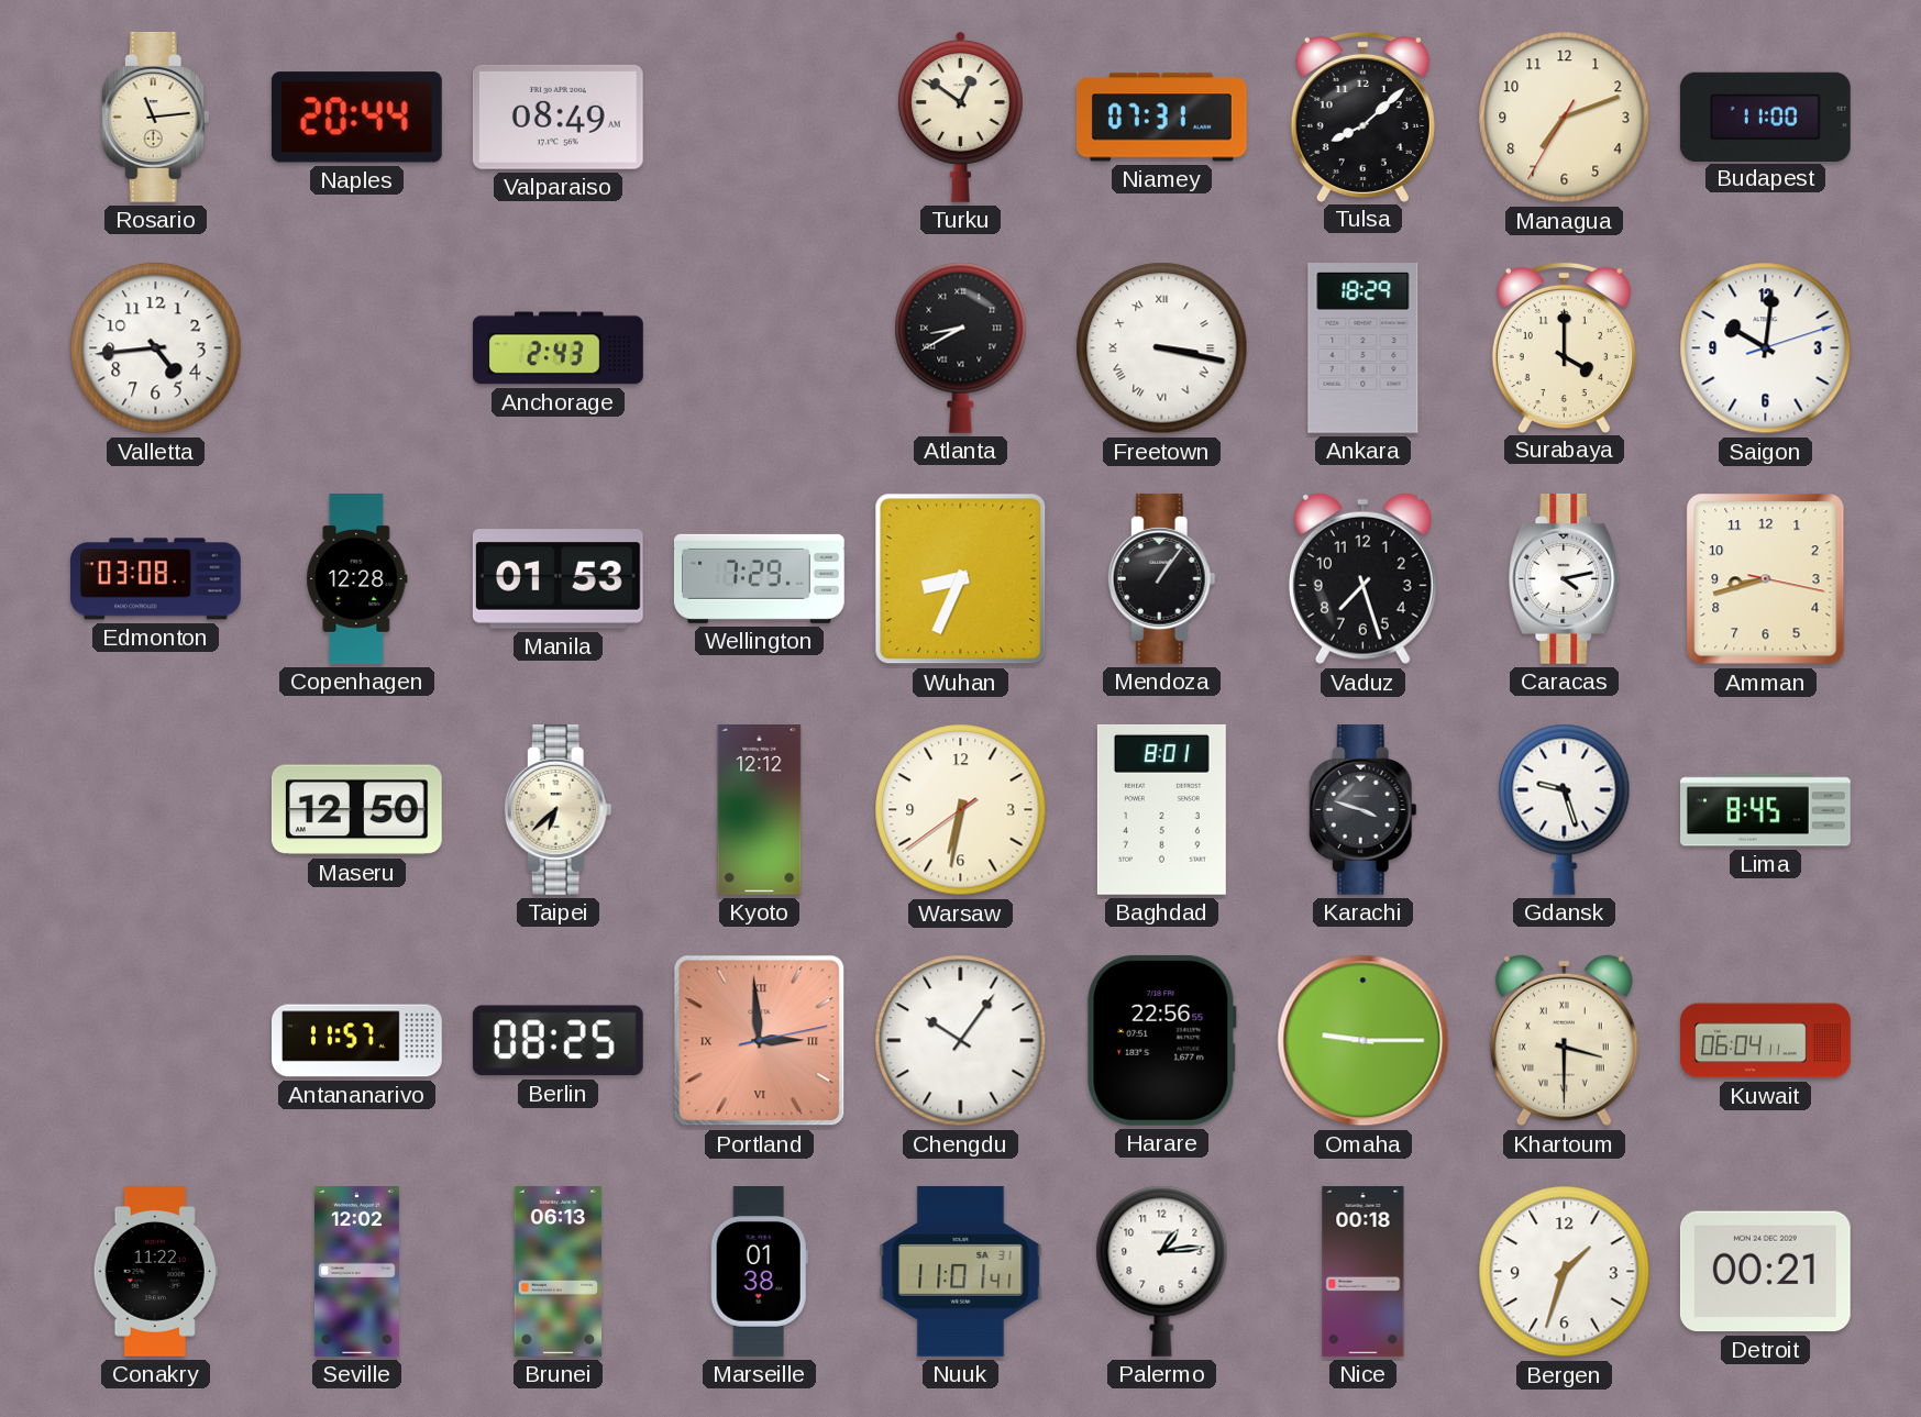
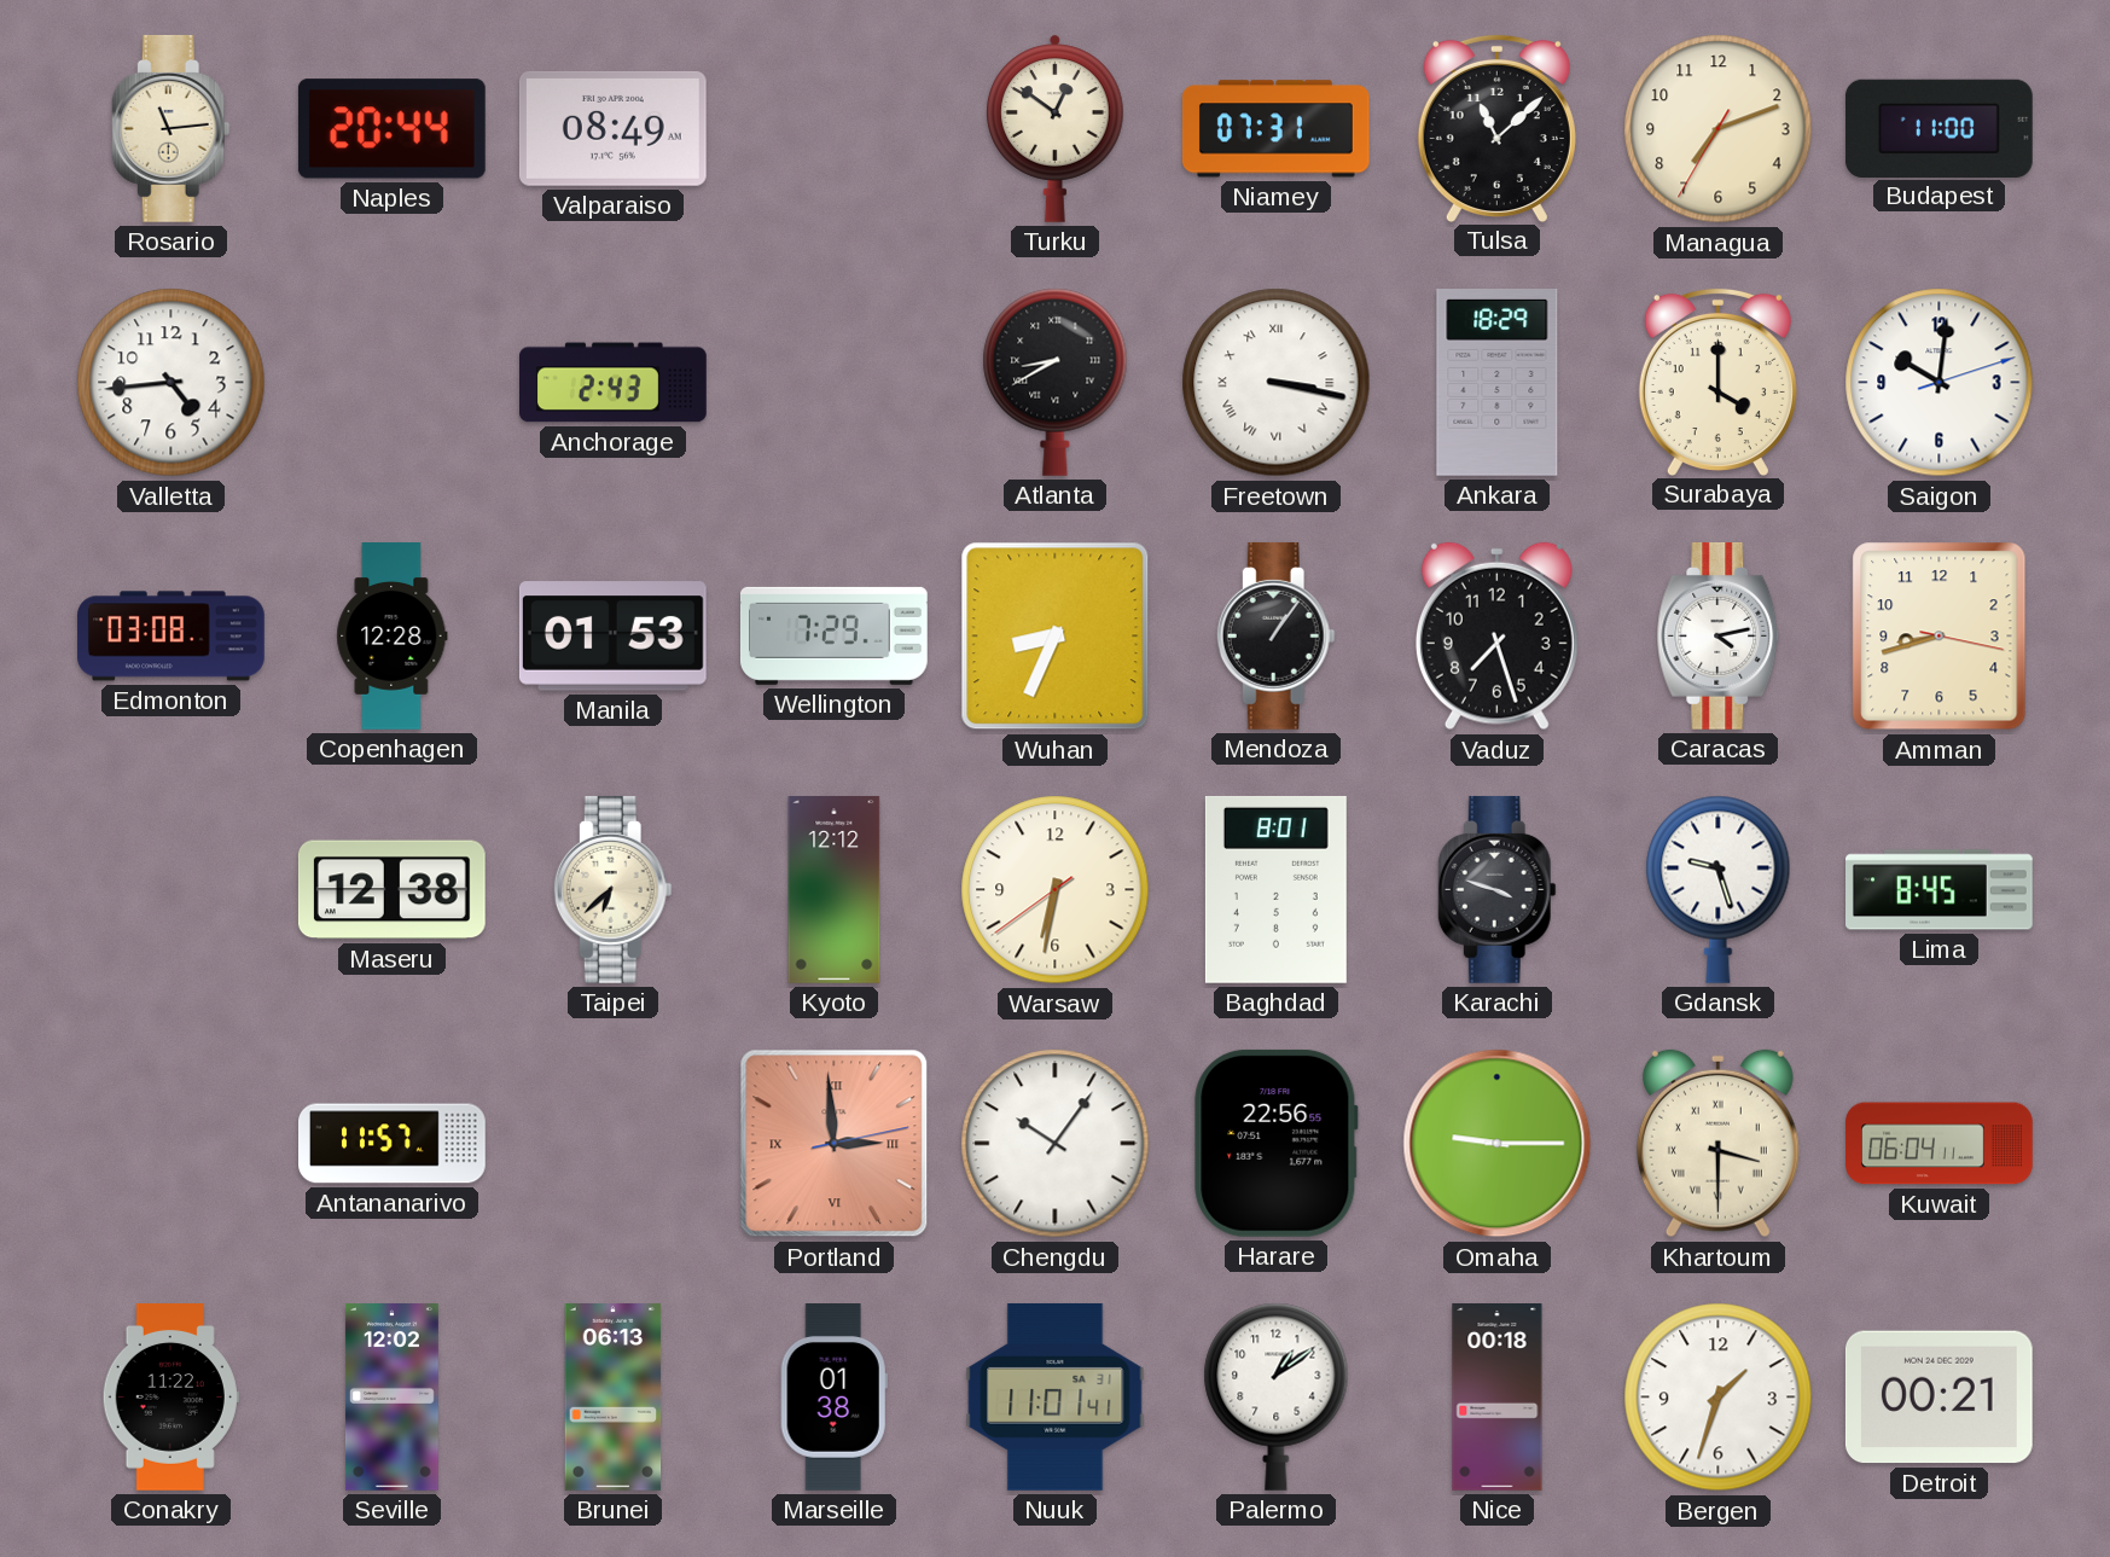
Tulsa: 8:08 -> 11:08
Maseru: 12:50 -> 12:38
Berlin: 08:25 -> none
Palermo: 1:14 -> 1:09
